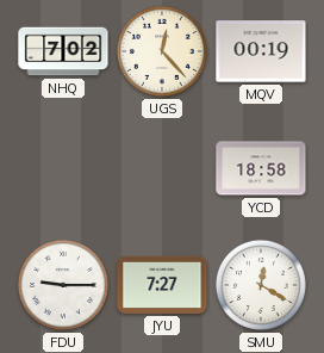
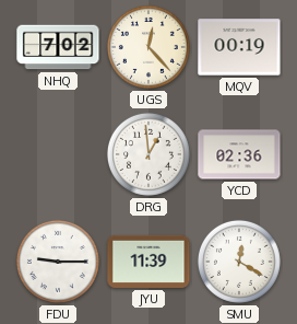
DRG: none -> 12:59
YCD: 18:58 -> 02:36
JYU: 7:27 -> 11:39
